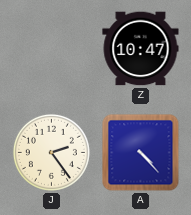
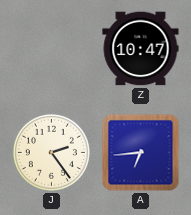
A: 4:23 -> 6:44
